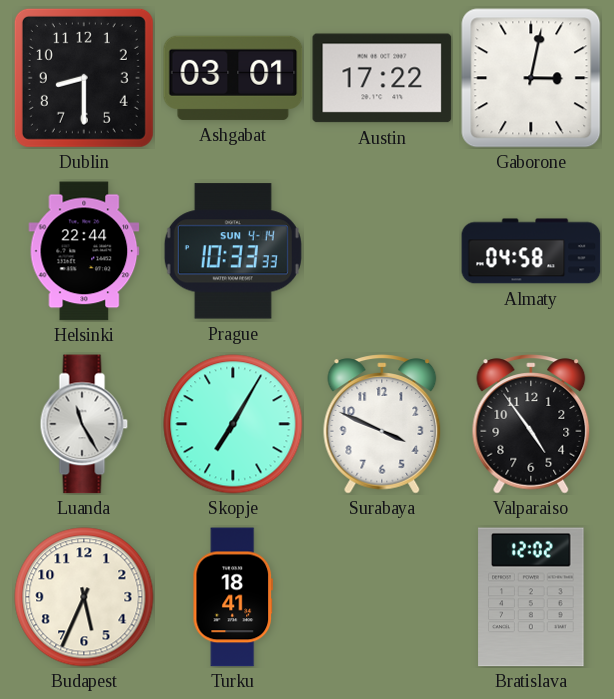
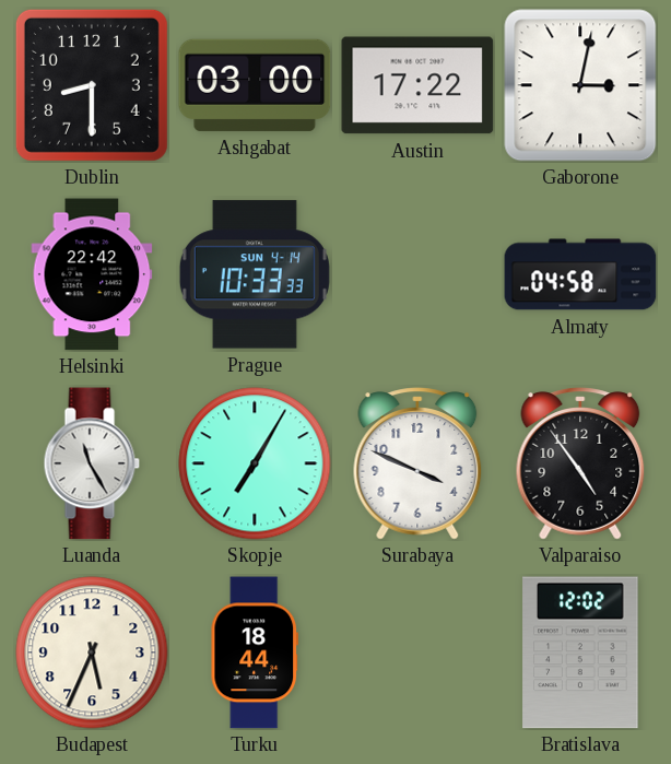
Ashgabat: 03:01 -> 03:00
Helsinki: 22:44 -> 22:42
Turku: 18:41 -> 18:44
